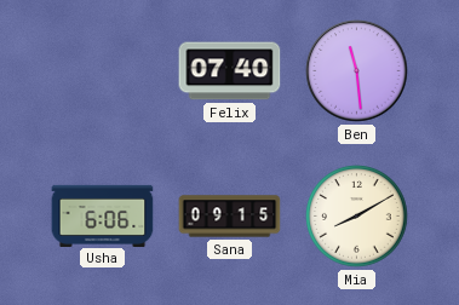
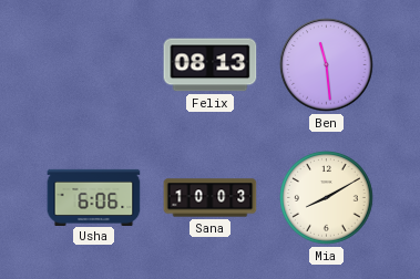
Felix: 07:40 -> 08:13
Sana: 09:15 -> 10:03
